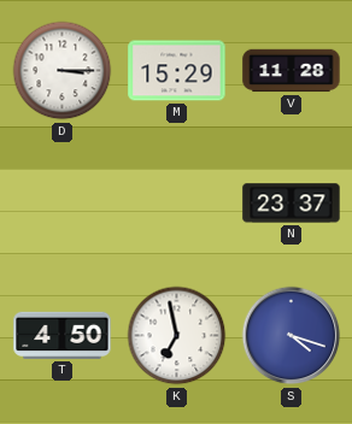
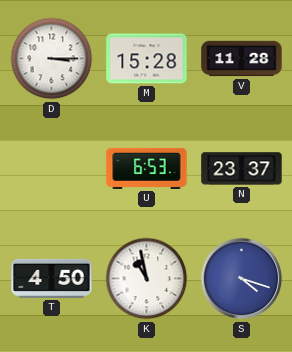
M: 15:29 -> 15:28
U: none -> 6:53
K: 6:58 -> 10:58
